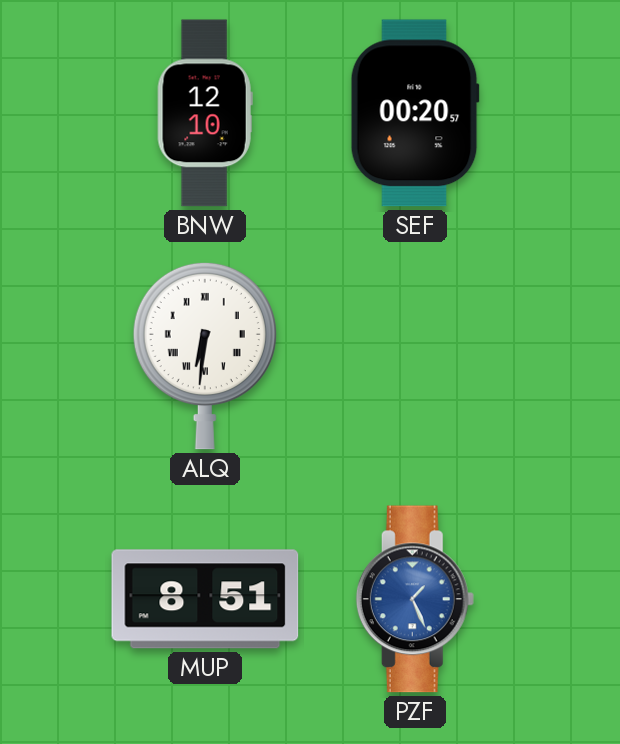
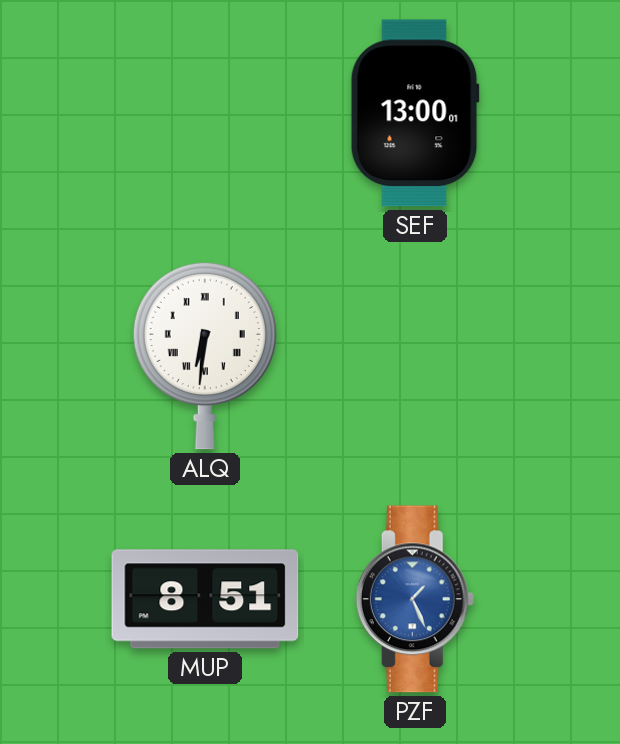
BNW: 12:10 -> none
SEF: 00:20 -> 13:00
